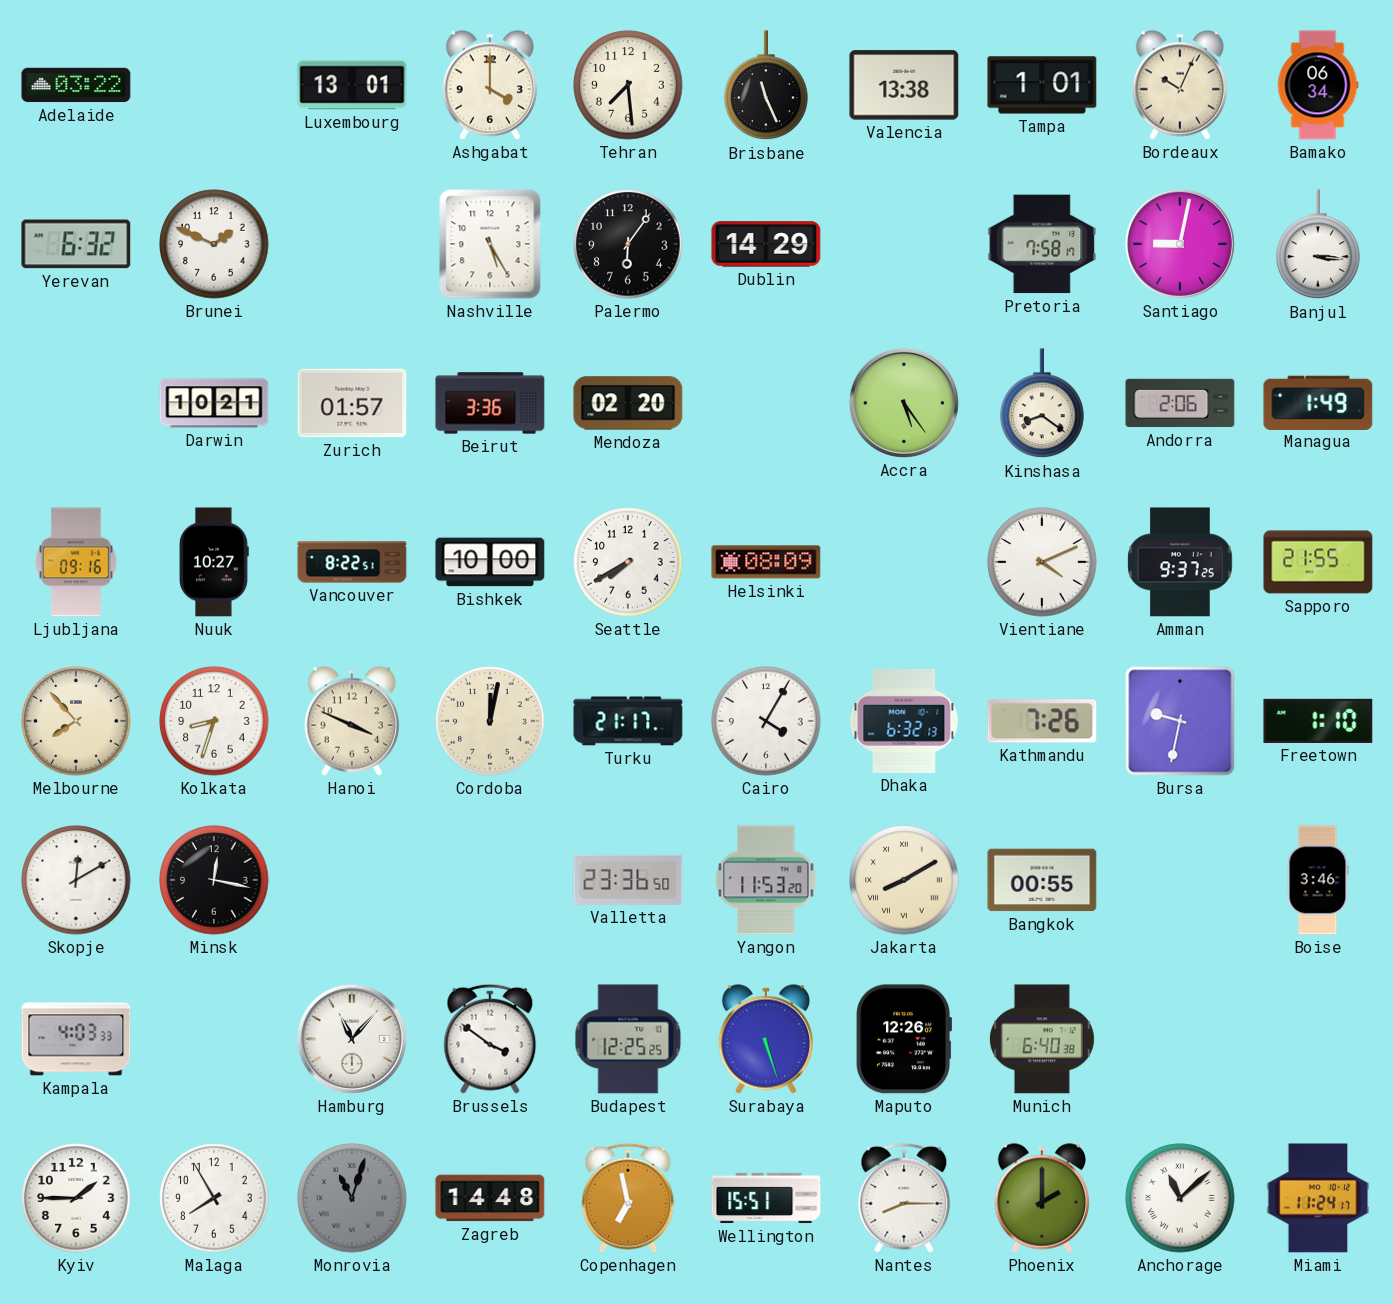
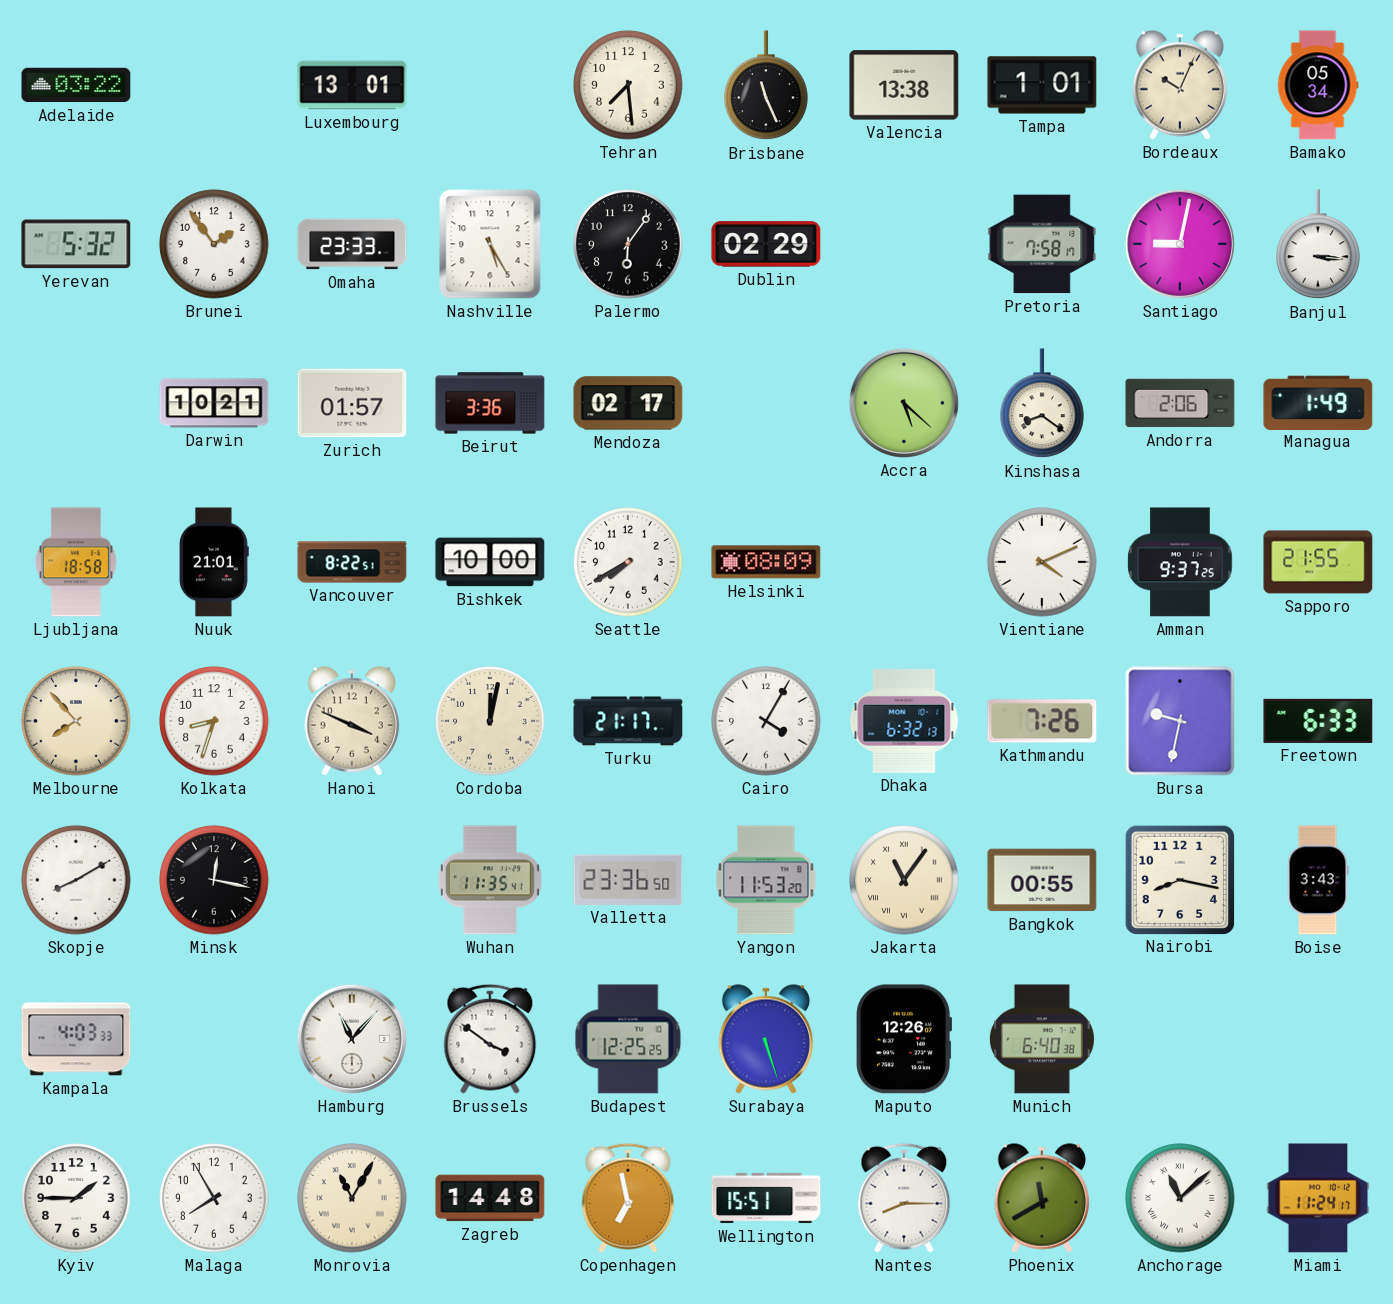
Ashgabat: 4:00 -> none
Bamako: 06:34 -> 05:34
Yerevan: 6:32 -> 5:32
Brunei: 1:49 -> 1:54
Omaha: none -> 23:33
Dublin: 14:29 -> 02:29
Mendoza: 02:20 -> 02:17
Accra: 5:24 -> 5:22
Ljubljana: 09:16 -> 18:58
Nuuk: 10:27 -> 21:01
Freetown: 1:10 -> 6:33
Skopje: 12:10 -> 8:10
Wuhan: none -> 11:35
Jakarta: 8:10 -> 11:06
Nairobi: none -> 8:17
Boise: 3:46 -> 3:43
Monrovia: 11:03 -> 11:05
Monrovia dial: grey -> cream
Phoenix: 2:00 -> 11:40
